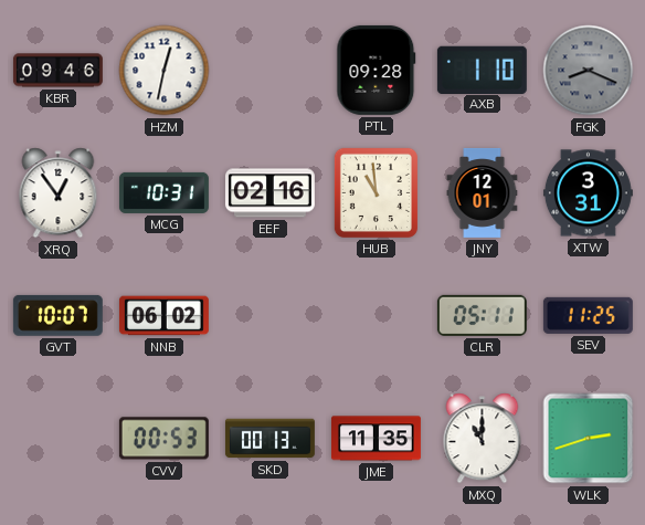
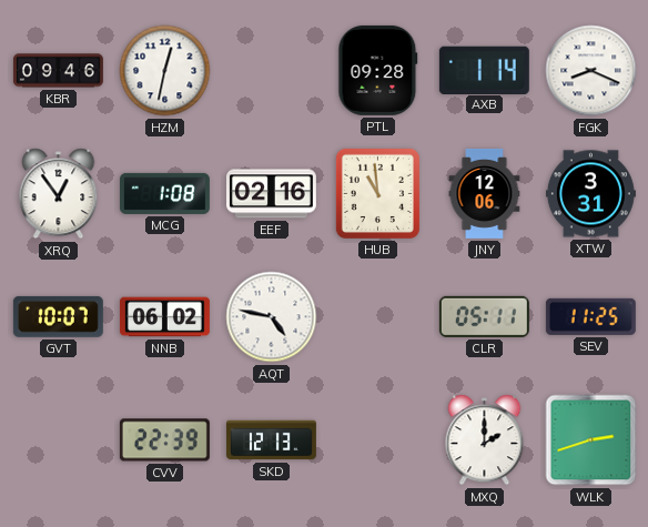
AXB: 1:10 -> 1:14
FGK dial: grey -> white
MCG: 10:31 -> 1:08
JNY: 12:01 -> 12:06
AQT: none -> 4:47
CVV: 00:53 -> 22:39
SKD: 00:13 -> 12:13
JME: 11:35 -> none
MXQ: 11:00 -> 2:00
